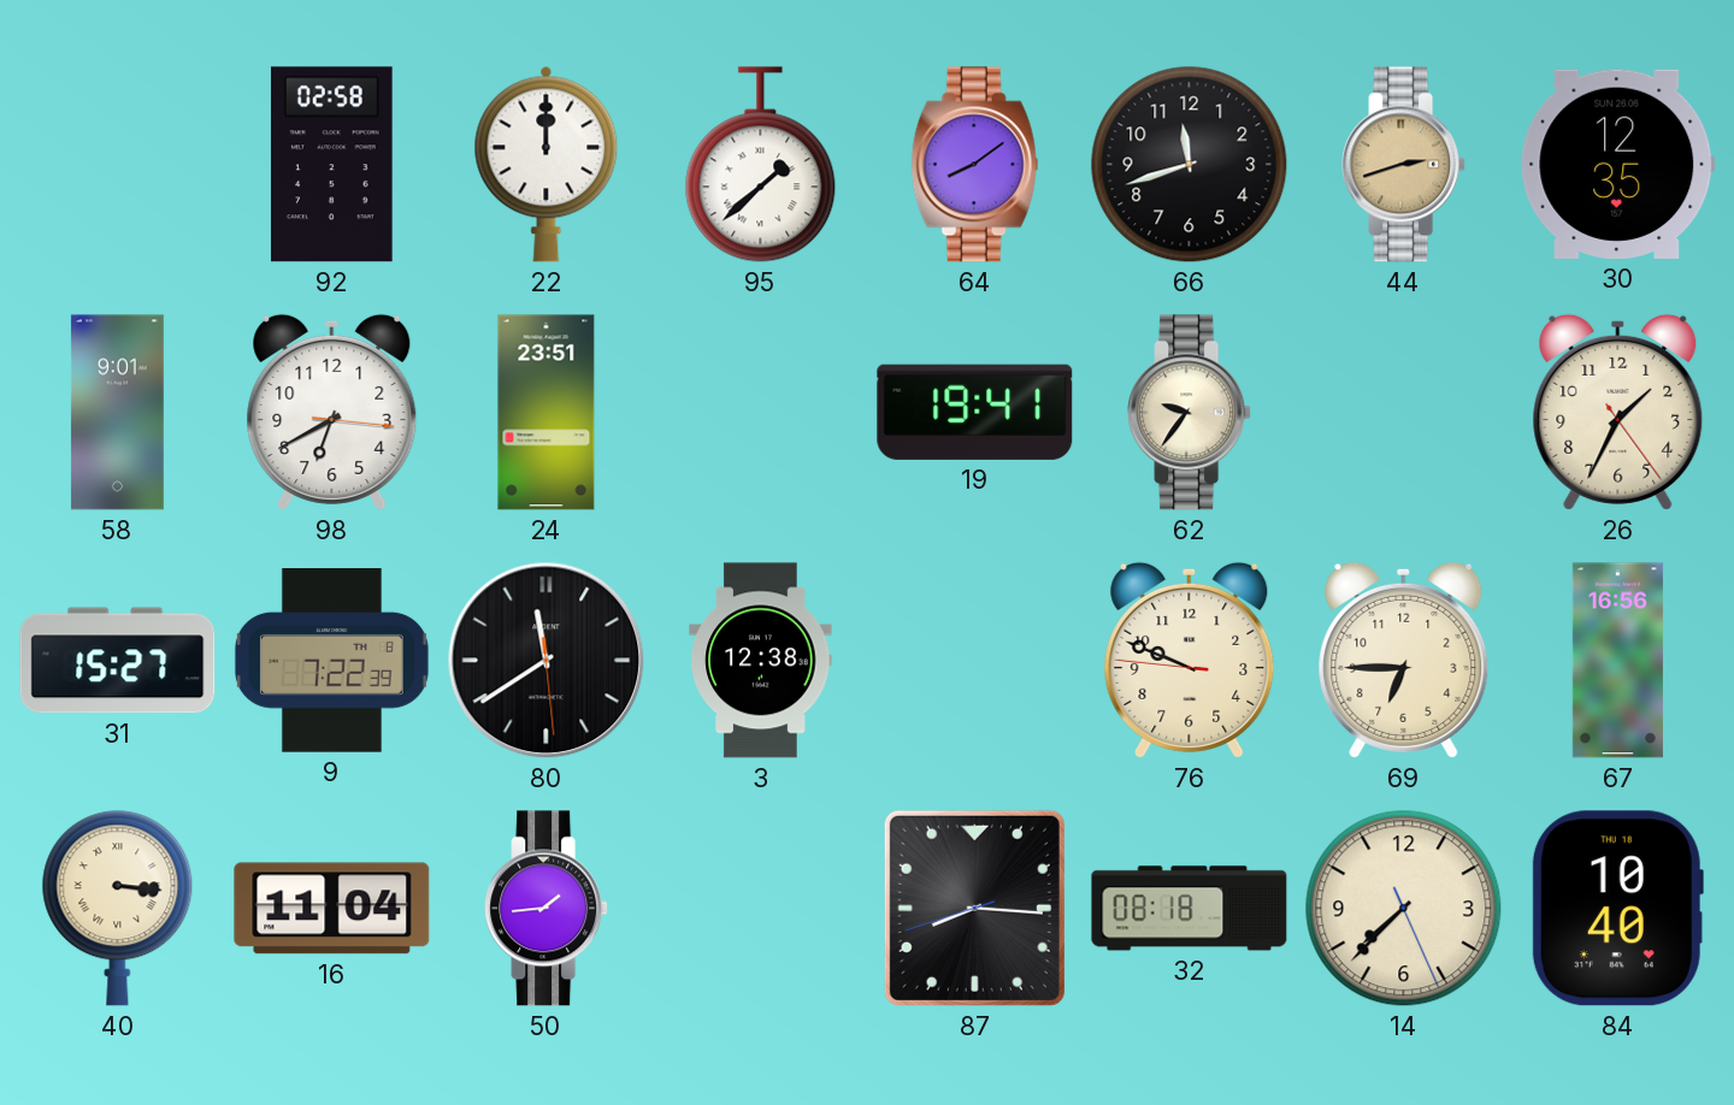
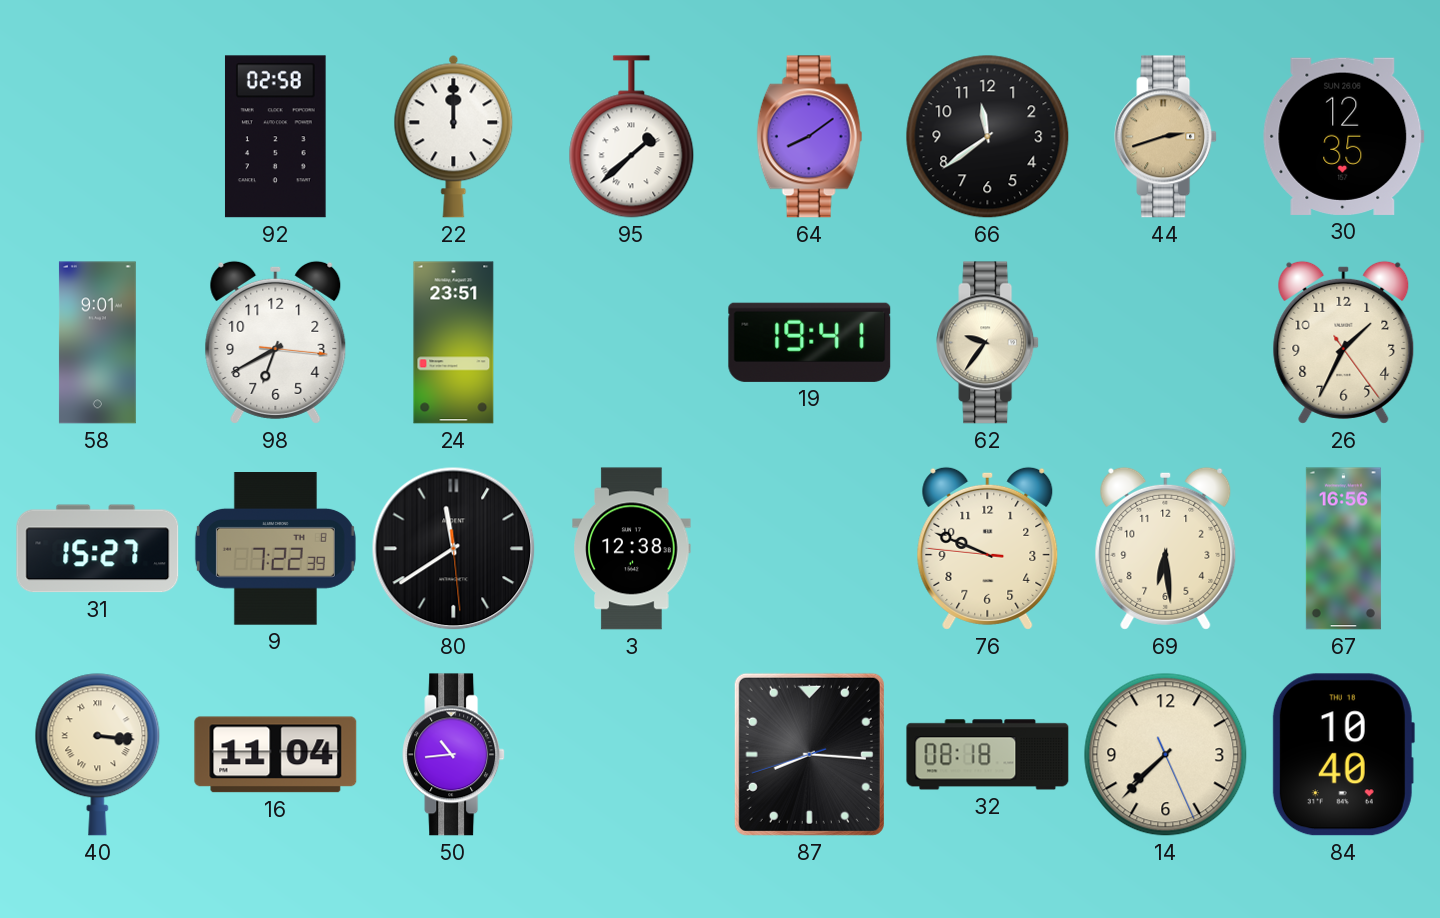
66: 11:42 -> 11:39
69: 6:45 -> 6:29
50: 1:44 -> 10:44
